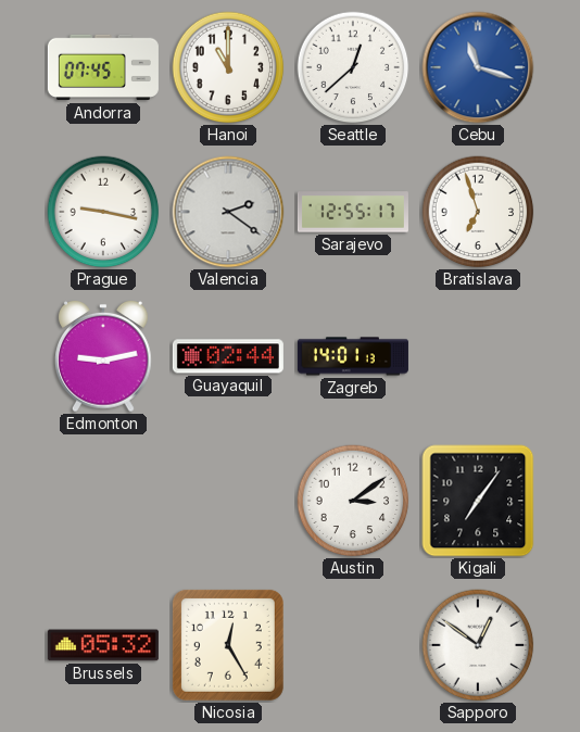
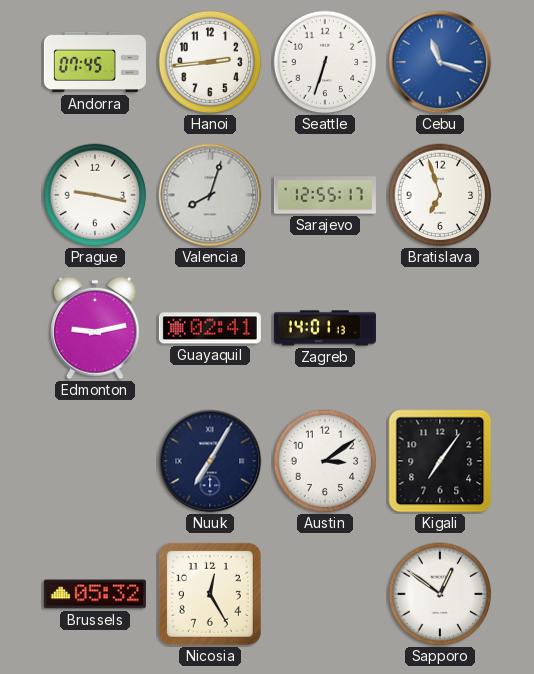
Hanoi: 11:00 -> 2:44
Seattle: 12:38 -> 6:33
Valencia: 2:21 -> 8:03
Guayaquil: 02:44 -> 02:41
Nuuk: none -> 7:05
